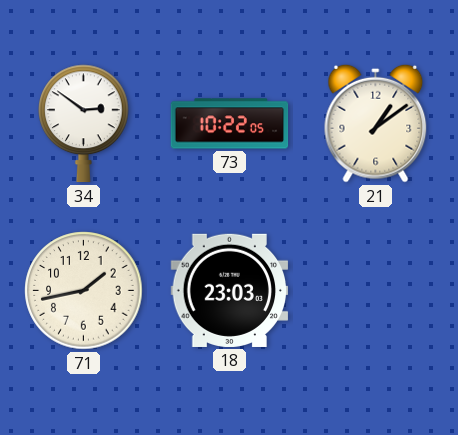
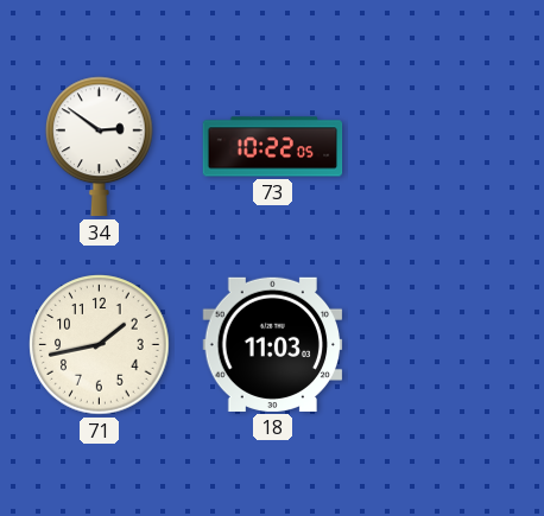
21: 1:09 -> none
18: 23:03 -> 11:03
